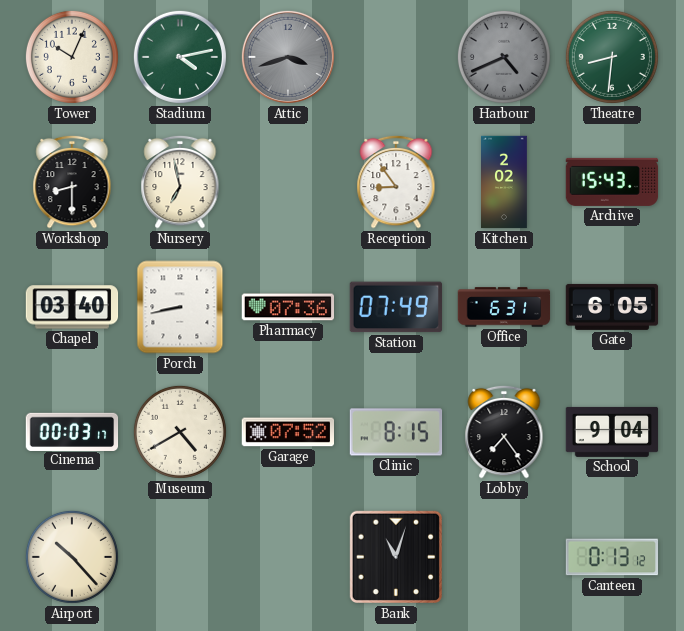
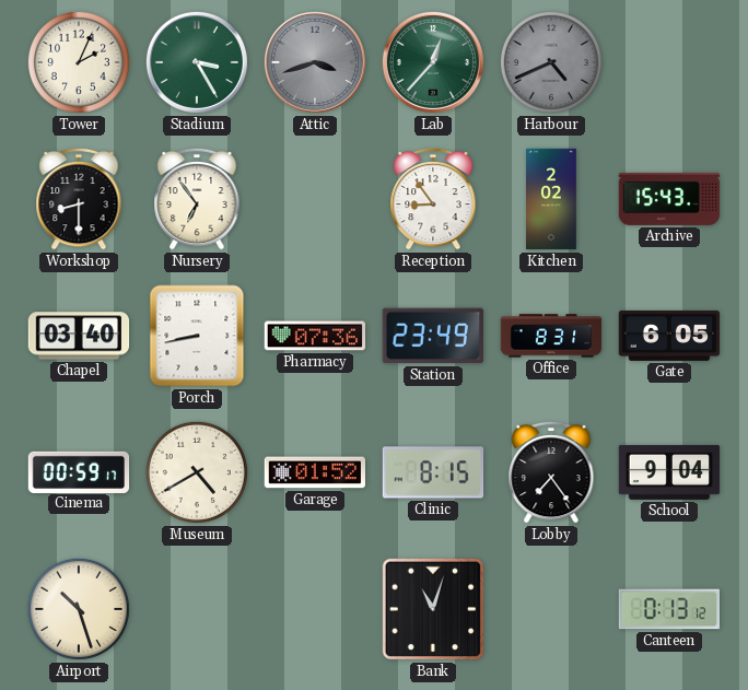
Tower: 10:04 -> 2:04
Stadium: 4:13 -> 3:25
Lab: none -> 12:37
Theatre: 8:31 -> none
Nursery: 6:58 -> 6:54
Station: 07:49 -> 23:49
Office: 6:31 -> 8:31
Cinema: 00:03 -> 00:59
Garage: 07:52 -> 01:52
Airport: 10:23 -> 10:27
